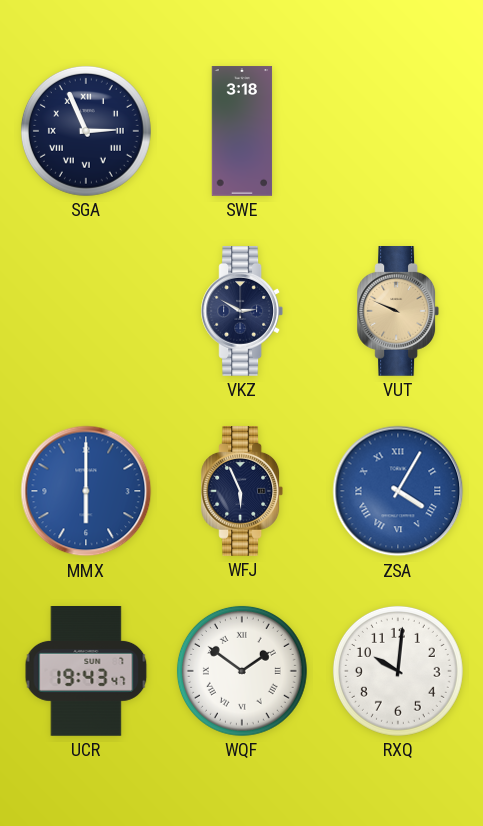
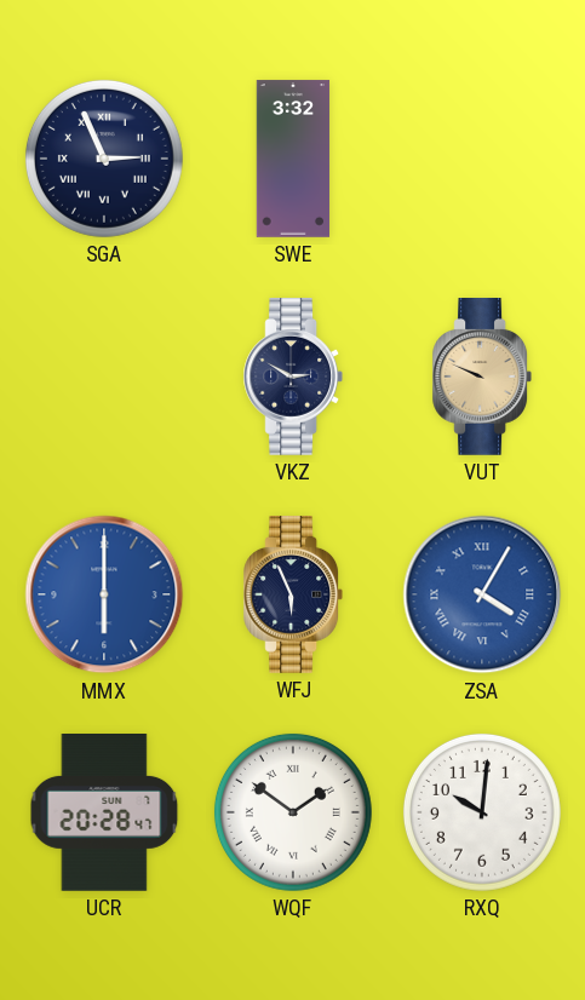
SWE: 3:18 -> 3:32
UCR: 19:43 -> 20:28
